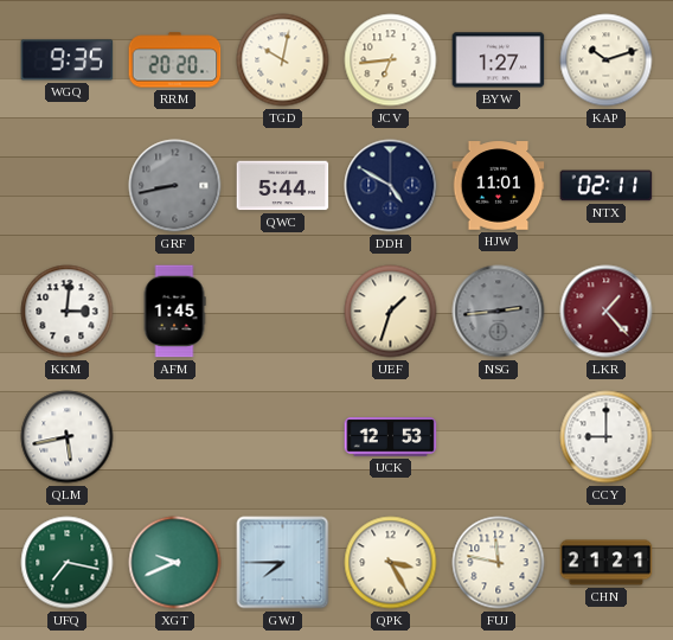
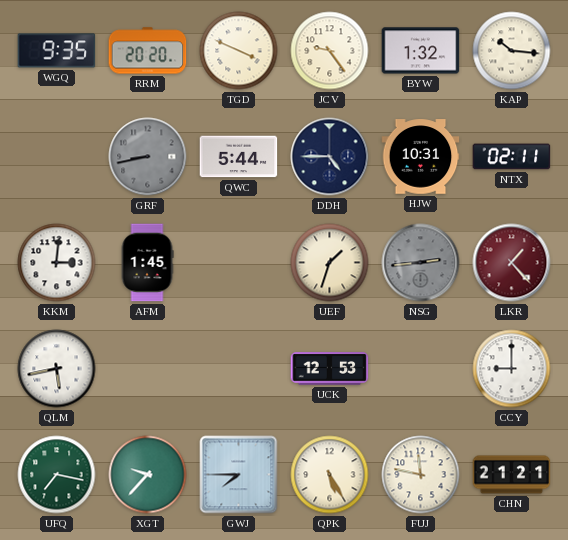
TGD: 10:02 -> 3:49
JCV: 6:44 -> 9:24
BYW: 1:27 -> 1:32
KAP: 10:12 -> 10:16
DDH: 4:50 -> 4:45
HJW: 11:01 -> 10:31
XGT: 9:41 -> 9:37
QPK: 3:25 -> 5:25
